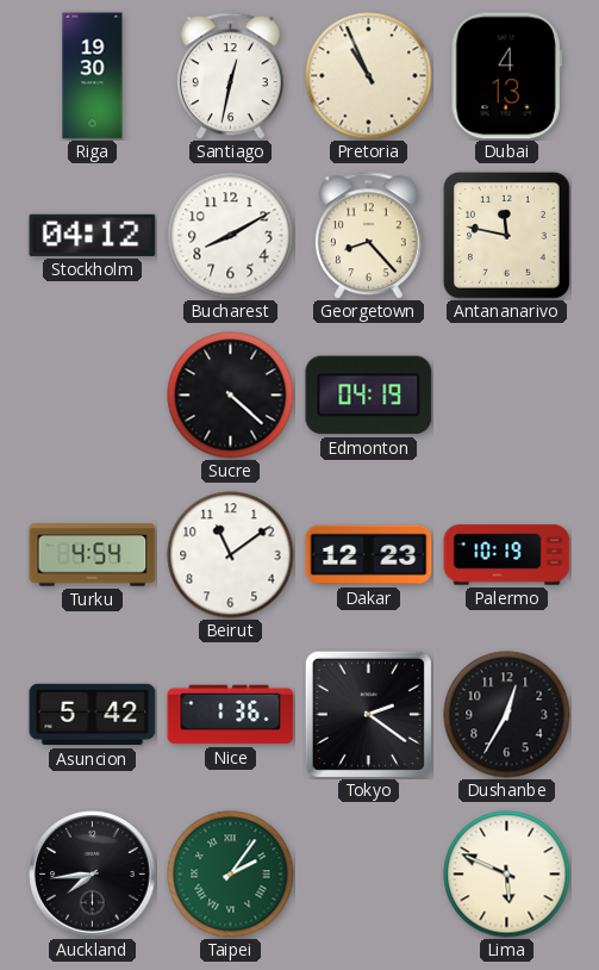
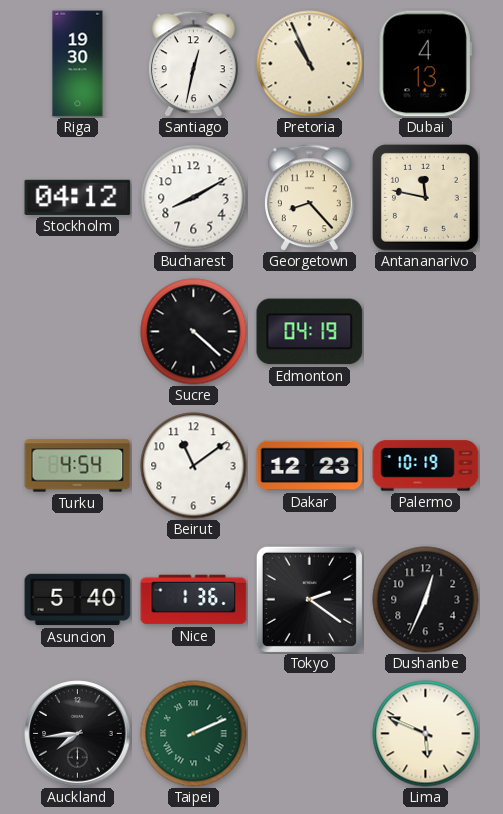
Asuncion: 5:42 -> 5:40
Dushanbe: 12:35 -> 12:34
Taipei: 2:06 -> 2:11
